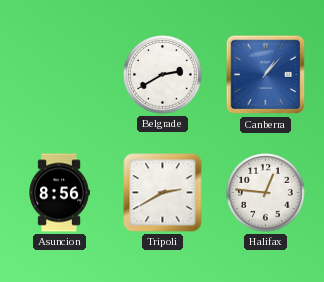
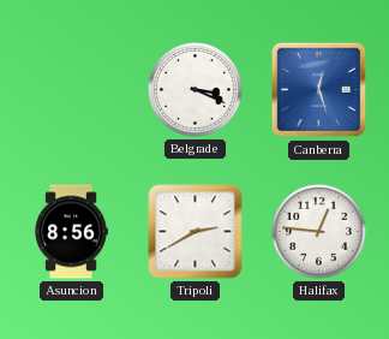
Belgrade: 2:40 -> 3:19
Canberra: 1:07 -> 12:27
